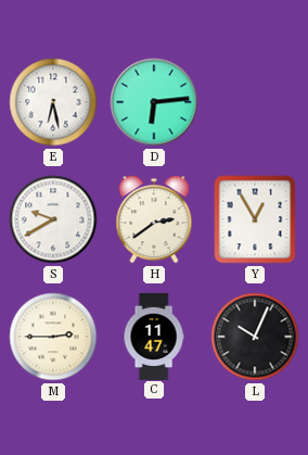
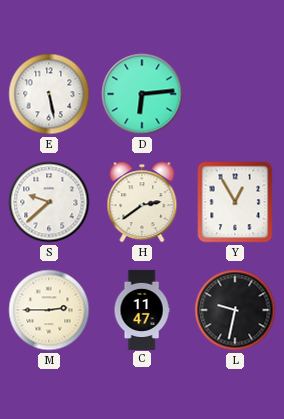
E: 6:28 -> 5:28
S: 9:40 -> 9:38
L: 10:04 -> 9:32
